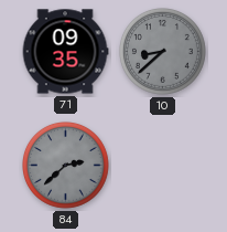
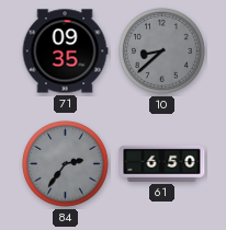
84: 2:38 -> 2:36
61: none -> 6:50
